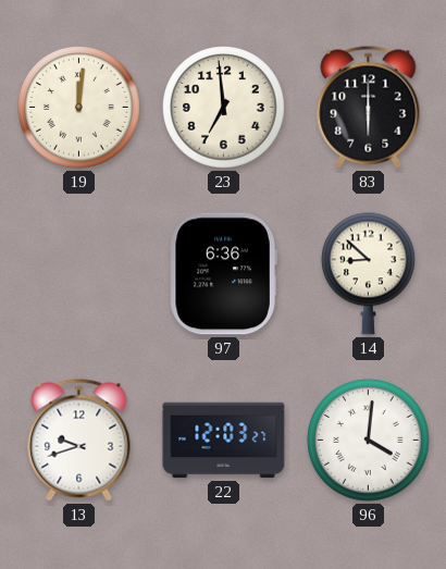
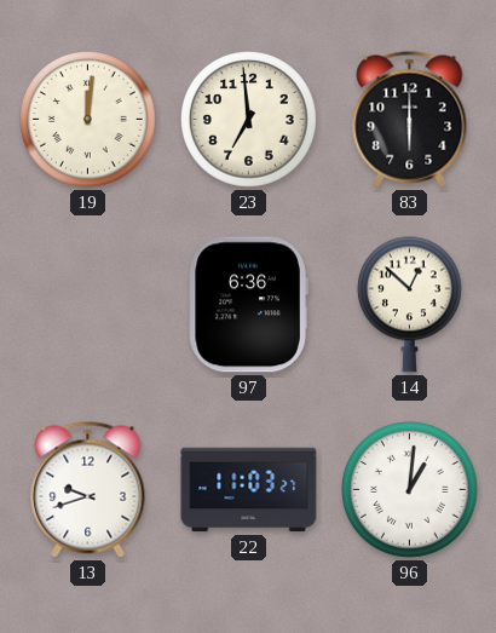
14: 8:52 -> 12:52
22: 12:03 -> 11:03
96: 4:01 -> 1:01
